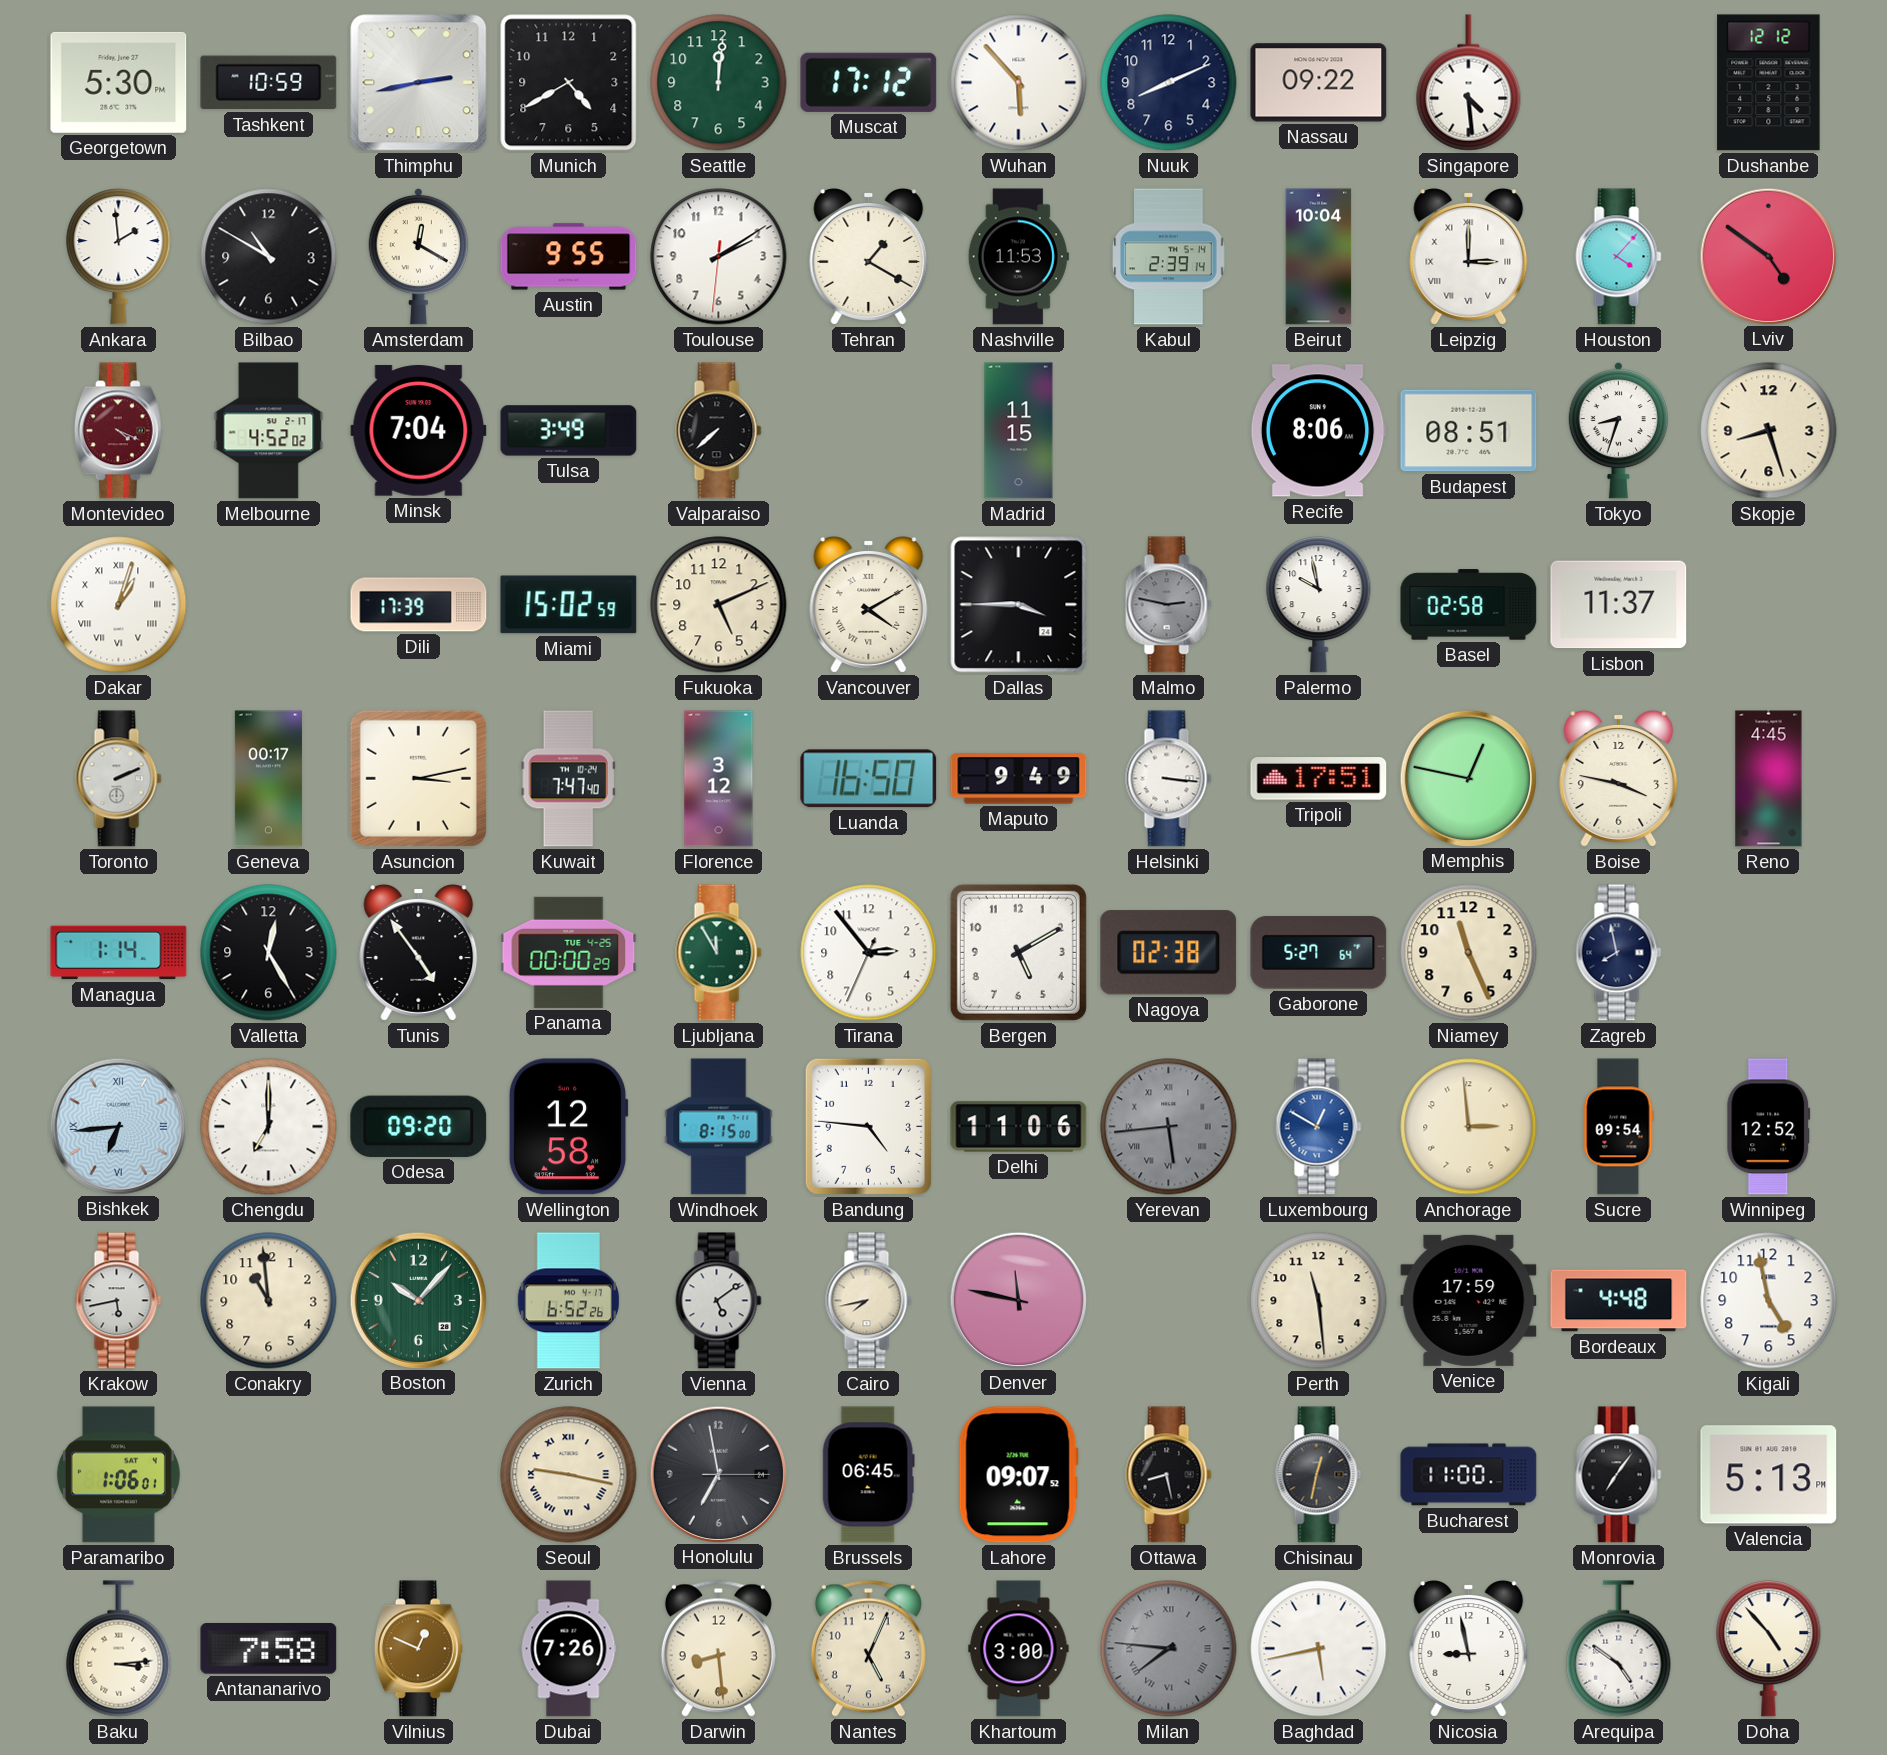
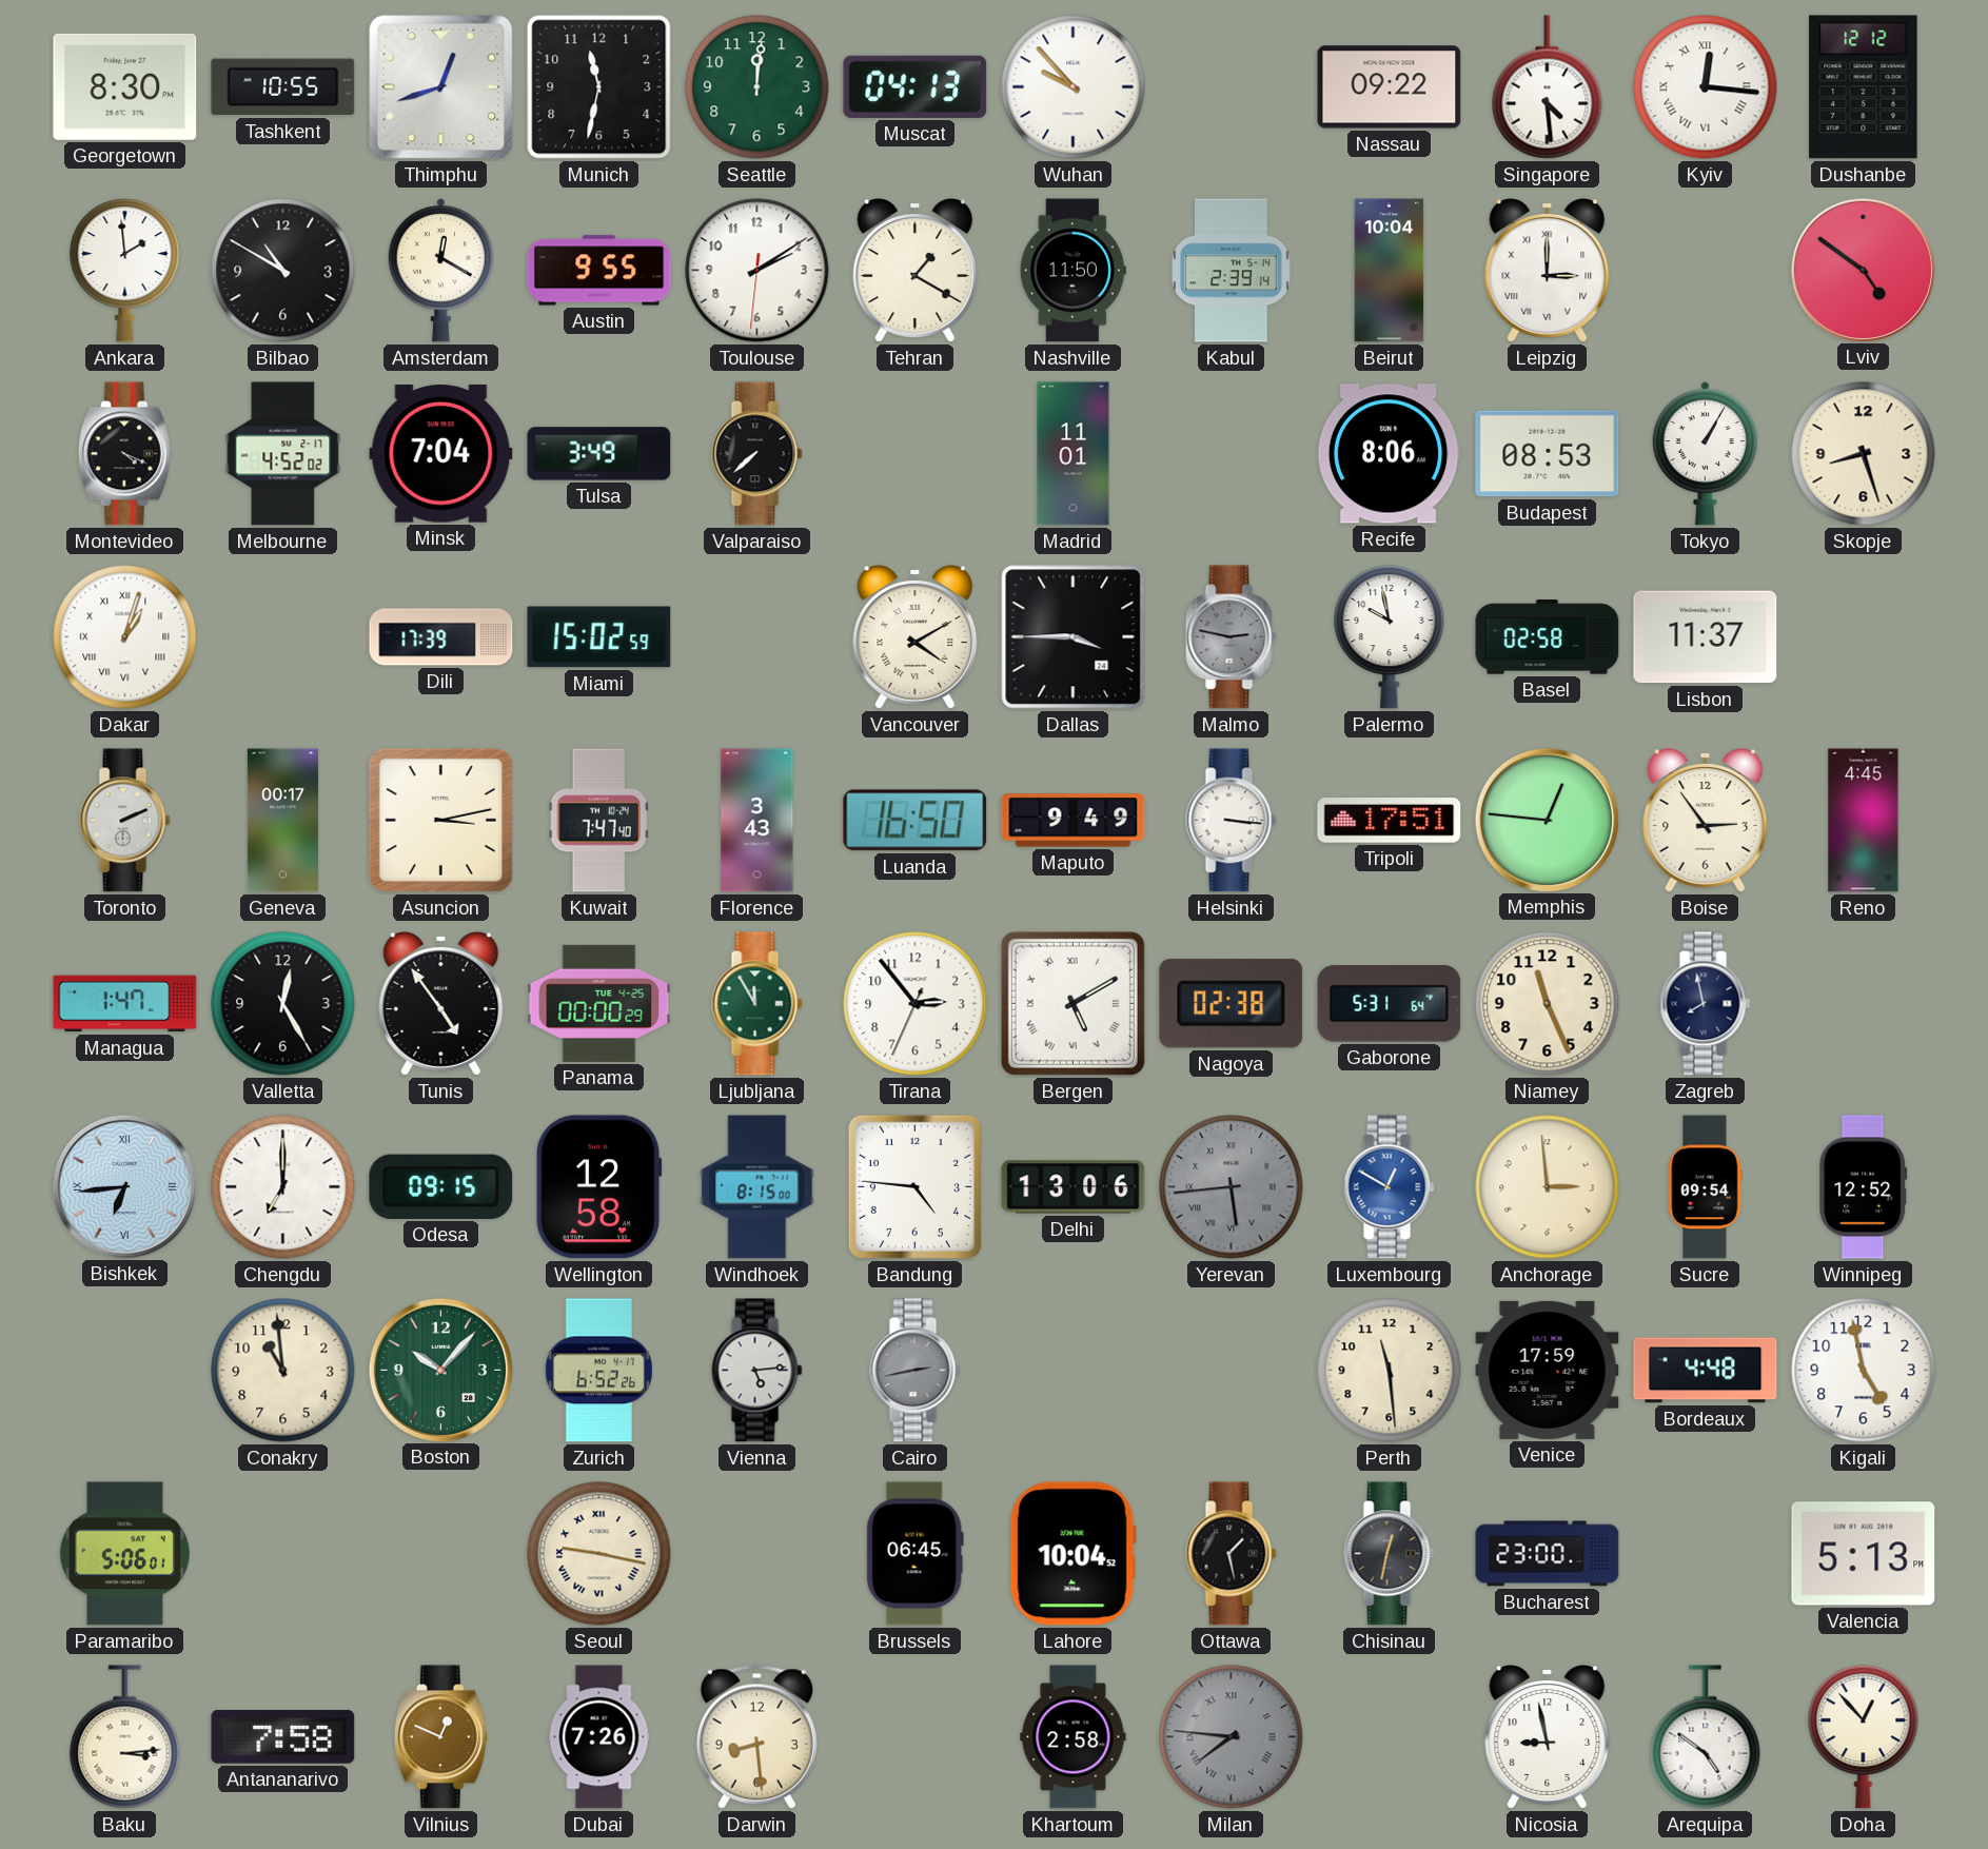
Georgetown: 5:30 -> 8:30
Tashkent: 10:59 -> 10:55
Thimphu: 2:43 -> 12:42
Munich: 4:40 -> 11:32
Muscat: 17:12 -> 04:13
Wuhan: 5:53 -> 9:53
Nuuk: 8:11 -> none
Kyiv: none -> 12:16
Nashville: 11:53 -> 11:50
Houston: 4:07 -> none
Montevideo dial: burgundy -> black
Madrid: 11:15 -> 11:01
Budapest: 08:51 -> 08:53
Tokyo: 8:33 -> 1:05
Fukuoka: 5:11 -> none
Florence: 3:12 -> 3:43
Memphis: 12:47 -> 12:46
Boise: 3:47 -> 2:54
Managua: 1:14 -> 1:47
Bergen numerals: Arabic -> Roman
Gaborone: 5:27 -> 5:31
Odesa: 09:20 -> 09:15
Delhi: 11:06 -> 13:06
Krakow: 5:43 -> none
Vienna: 5:09 -> 5:14
Cairo: 7:43 -> 2:43
Cairo dial: cream -> grey
Denver: 11:47 -> none
Paramaribo: 1:06 -> 5:06
Honolulu: 6:58 -> none
Lahore: 09:07 -> 10:04
Ottawa: 8:28 -> 1:28
Bucharest: 11:00 -> 23:00
Monrovia: 7:06 -> none
Nantes: 5:04 -> none
Khartoum: 3:00 -> 2:58
Baghdad: 5:43 -> none
Doha: 4:53 -> 12:53
